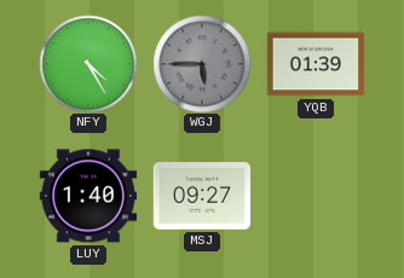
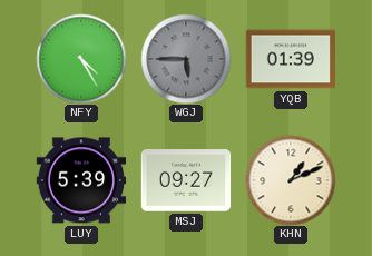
LUY: 1:40 -> 5:39
KHN: none -> 1:11
